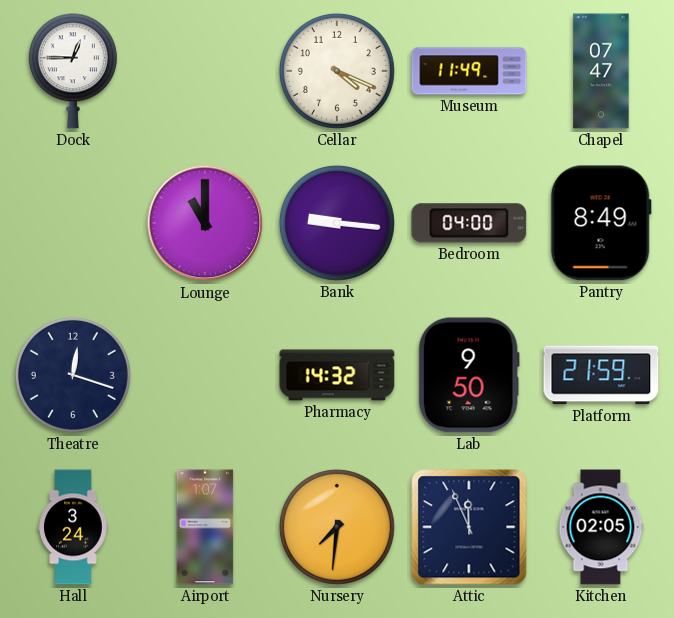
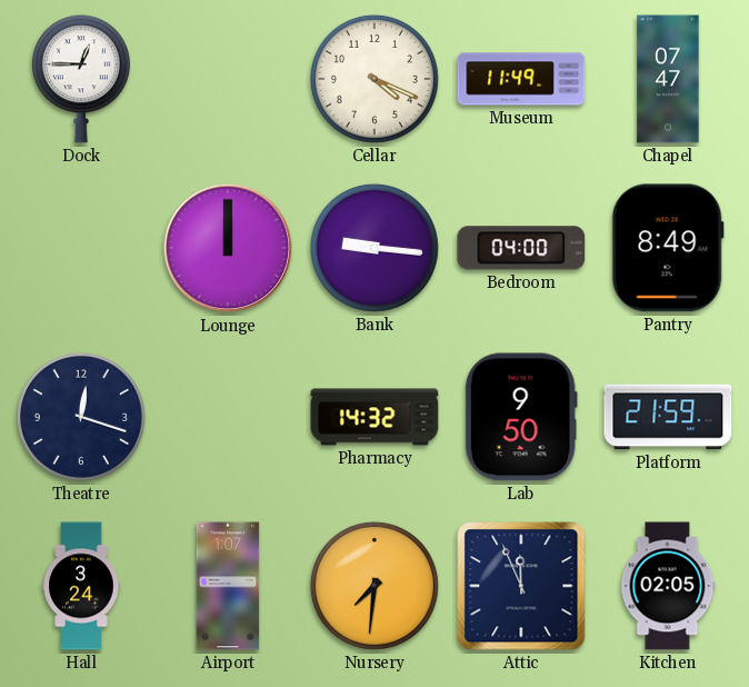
Lounge: 11:00 -> 12:00
